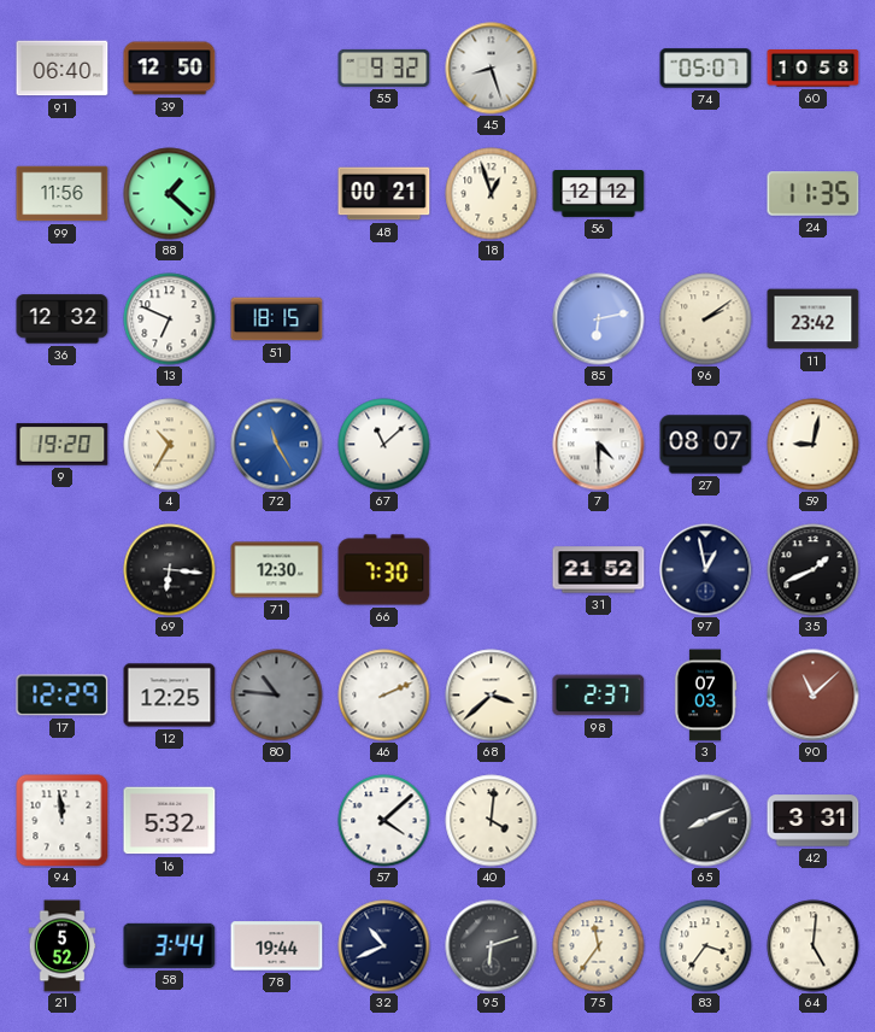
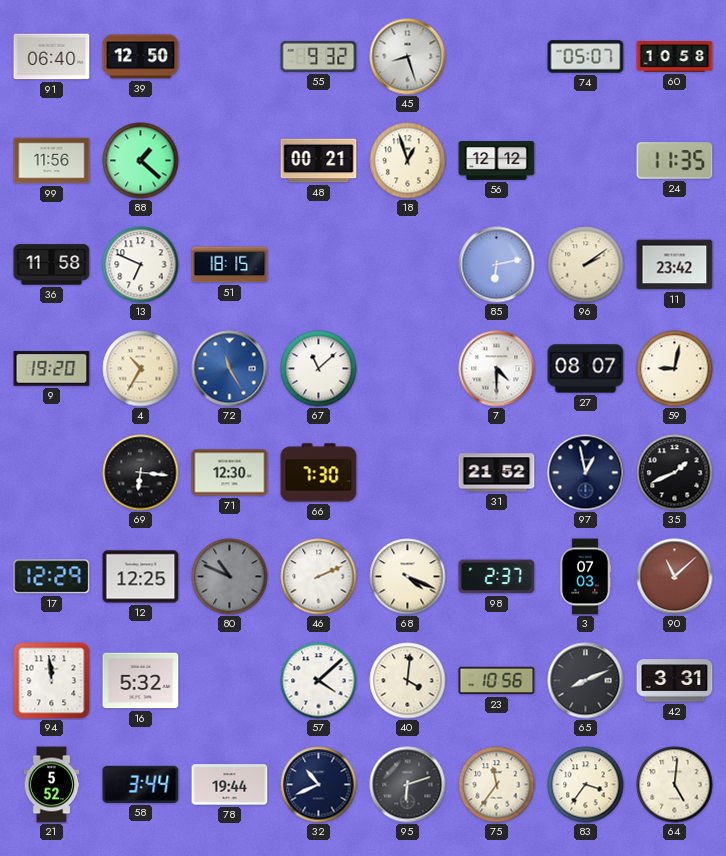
36: 12:32 -> 11:58
80: 10:46 -> 10:49
68: 3:38 -> 4:19
23: none -> 10:56
